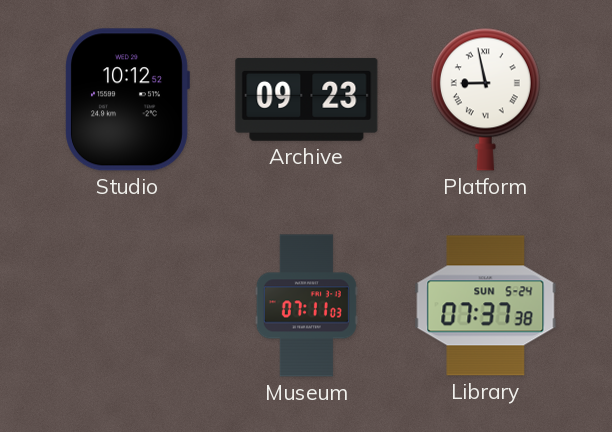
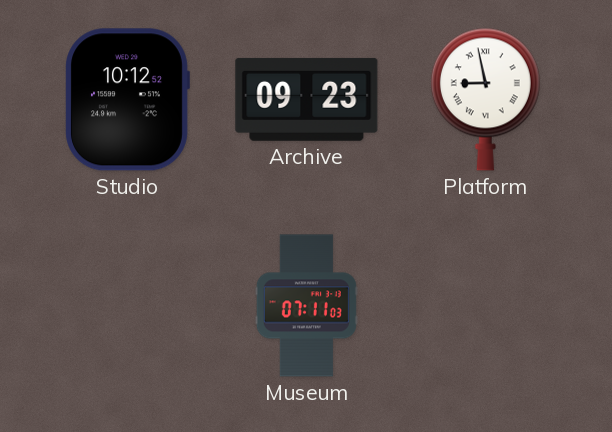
Library: 07:37 -> none
